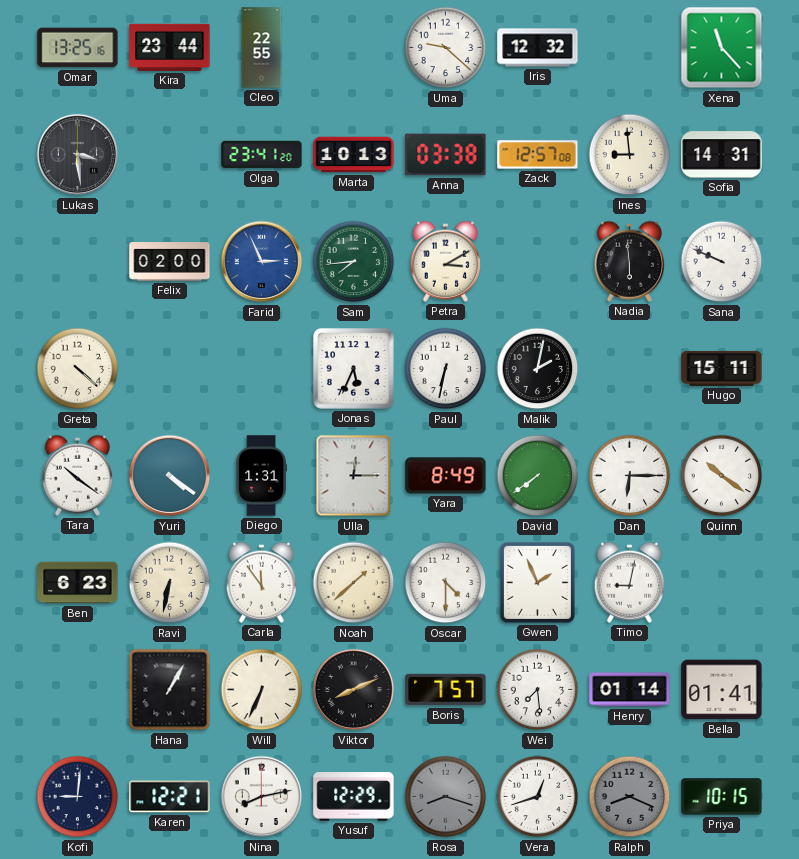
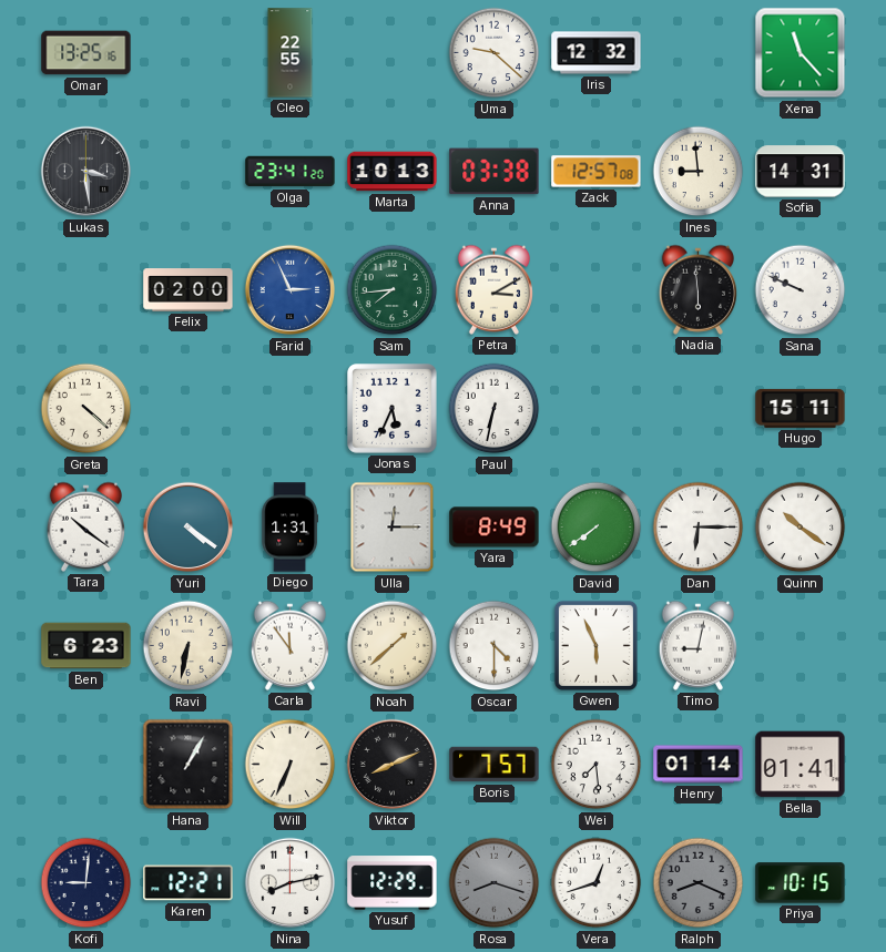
Kira: 23:44 -> none
Malik: 2:02 -> none
Gwen: 1:56 -> 5:56
